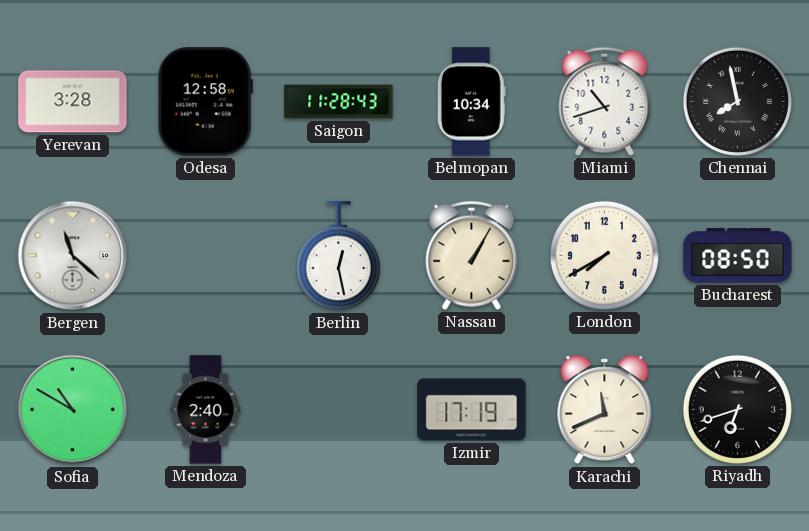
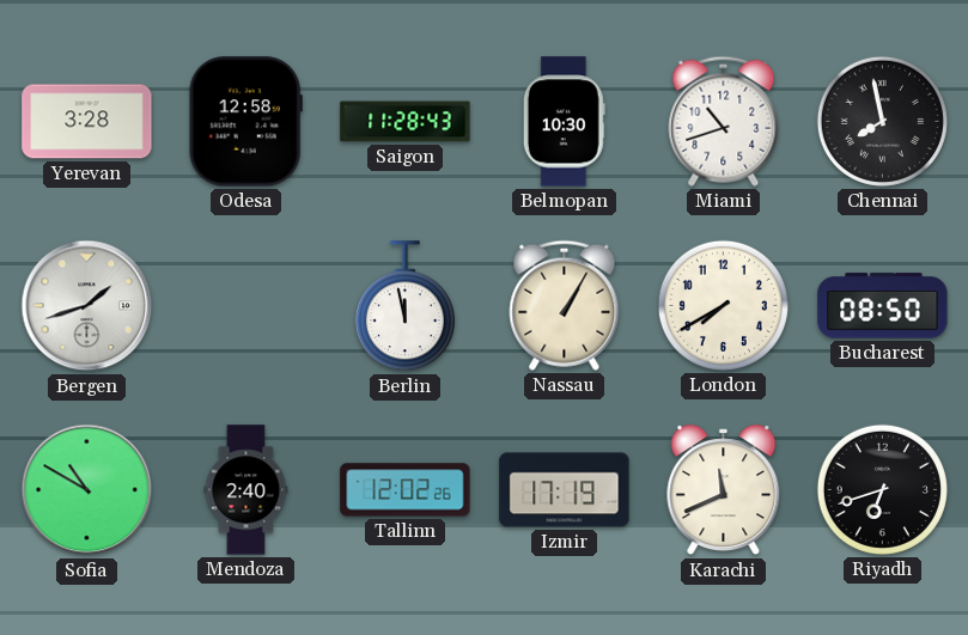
Belmopan: 10:34 -> 10:30
Bergen: 11:22 -> 1:42
Berlin: 12:28 -> 11:58
Tallinn: none -> 12:02
